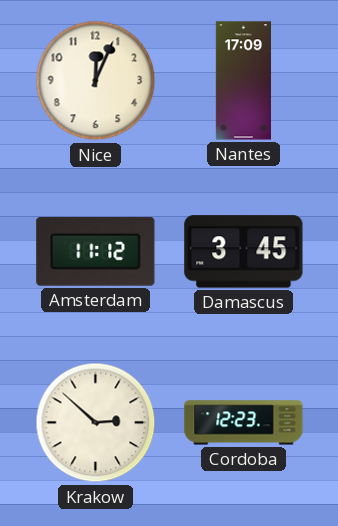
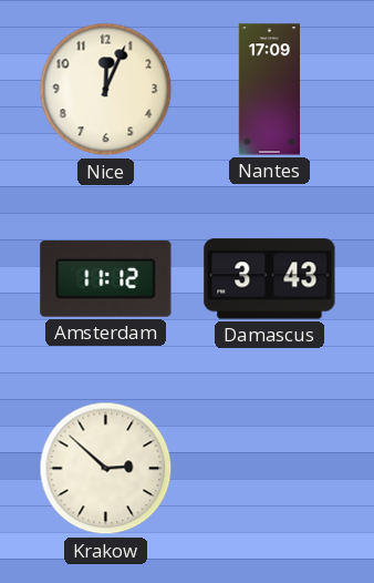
Damascus: 3:45 -> 3:43
Cordoba: 12:23 -> none
